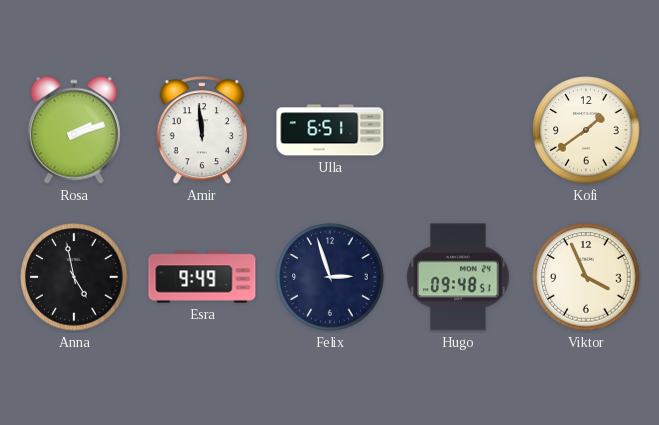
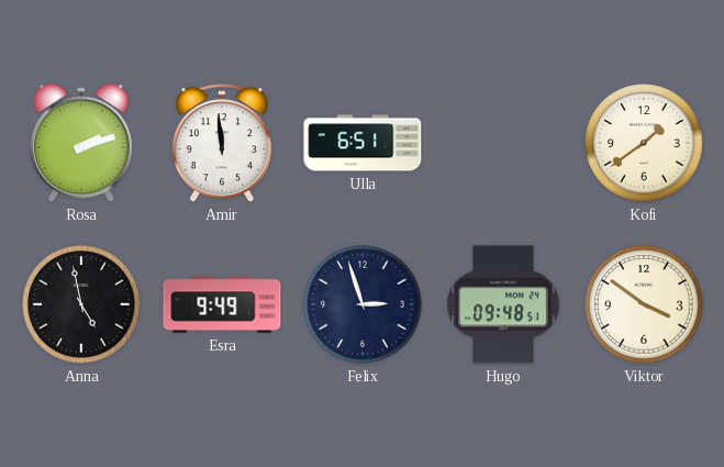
Viktor: 3:56 -> 3:51
